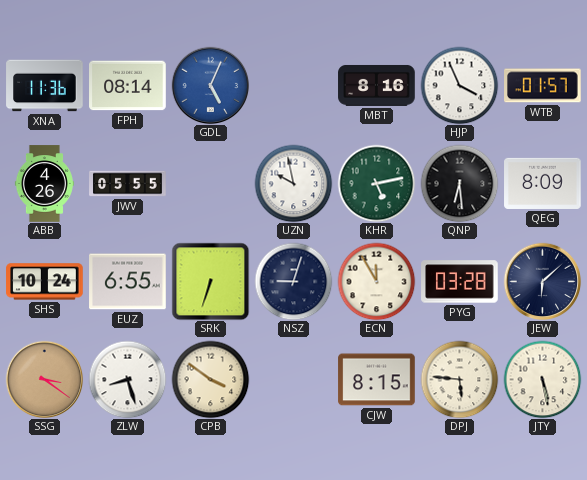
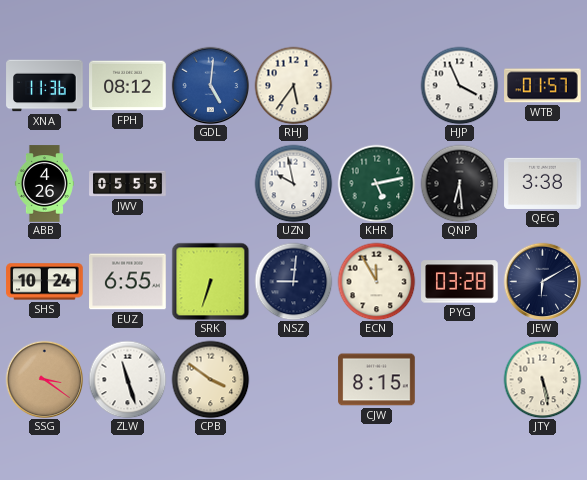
FPH: 08:14 -> 08:12
GDL: 5:04 -> 5:01
RHJ: none -> 5:36
MBT: 8:16 -> none
QEG: 8:09 -> 3:38
NSZ: 9:03 -> 9:01
JEW: 6:08 -> 6:10
ZLW: 8:27 -> 11:27
DPJ: 5:46 -> none
